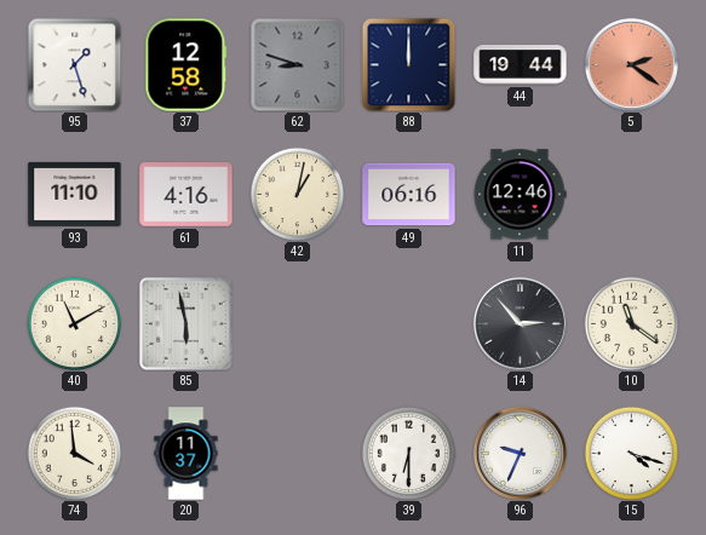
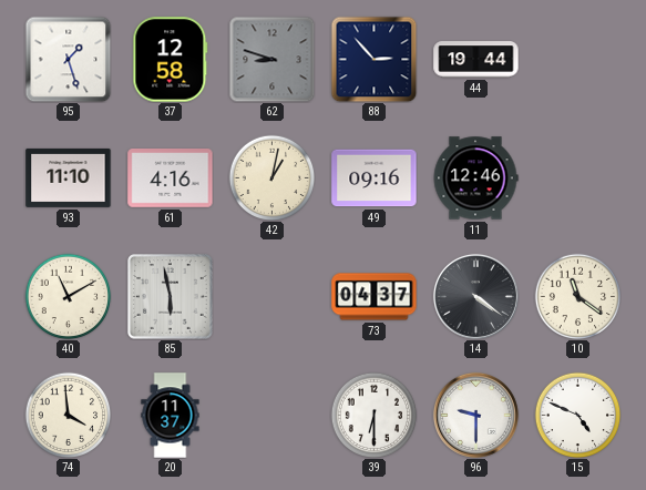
88: 12:00 -> 2:53
5: 2:21 -> none
49: 06:16 -> 09:16
73: none -> 04:37
14: 2:53 -> 4:21
96: 9:34 -> 9:30
15: 4:18 -> 4:49
